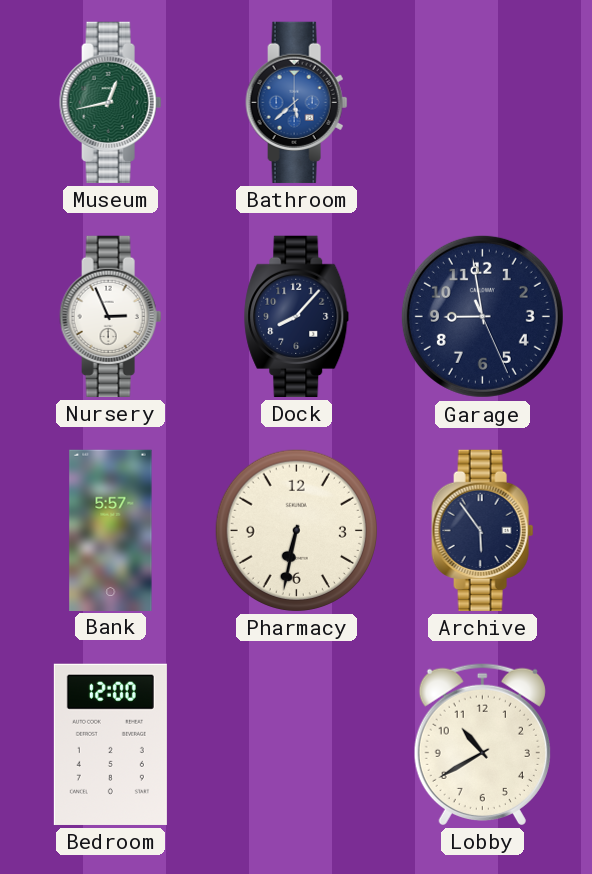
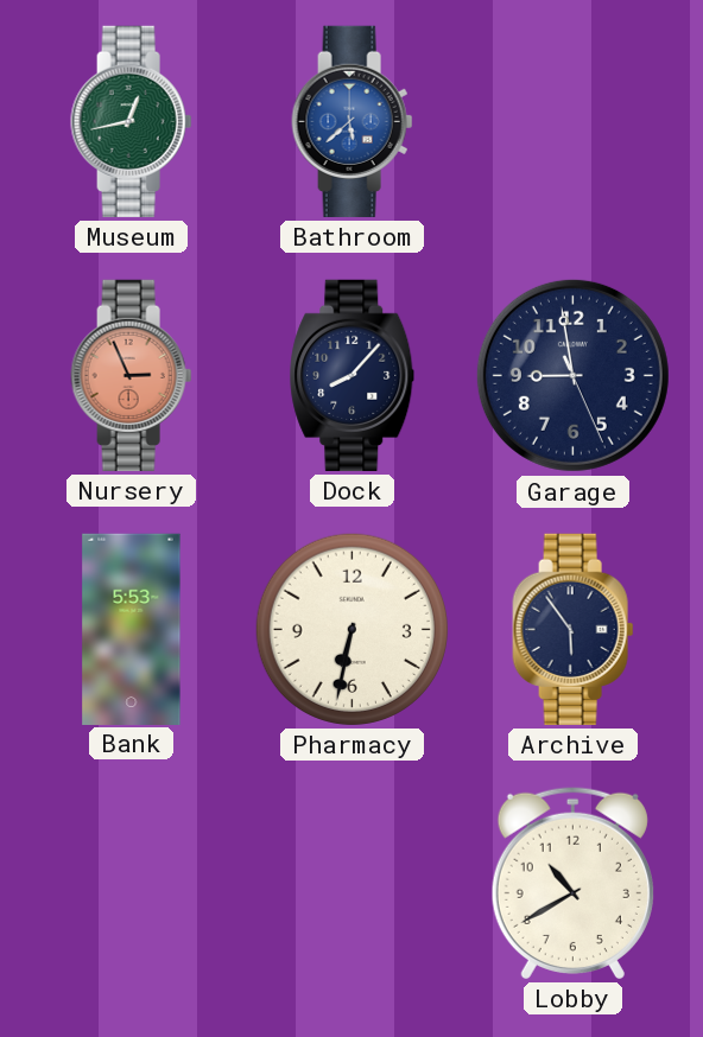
Nursery dial: white -> salmon
Bank: 5:57 -> 5:53
Bedroom: 12:00 -> none
